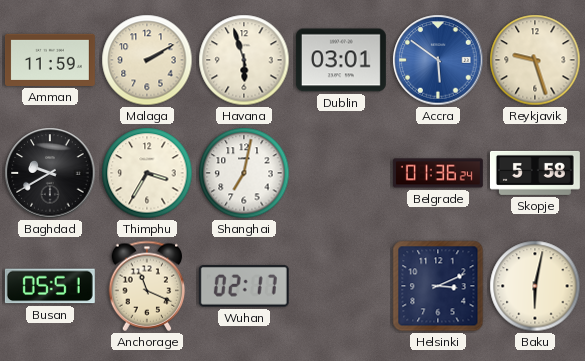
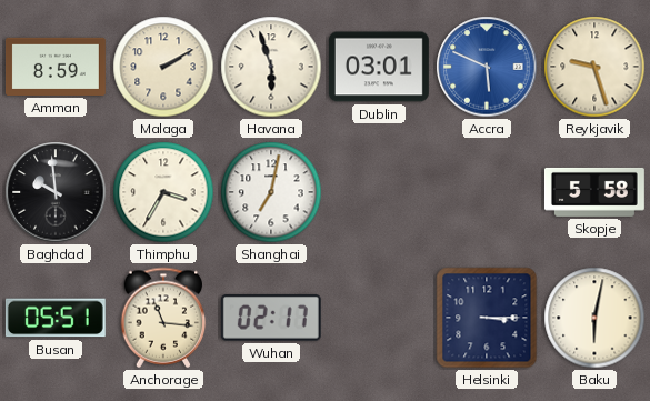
Amman: 11:59 -> 8:59
Accra: 5:51 -> 5:49
Baghdad: 9:40 -> 9:59
Belgrade: 01:36 -> none
Anchorage: 11:19 -> 11:16
Helsinki: 3:11 -> 3:15
